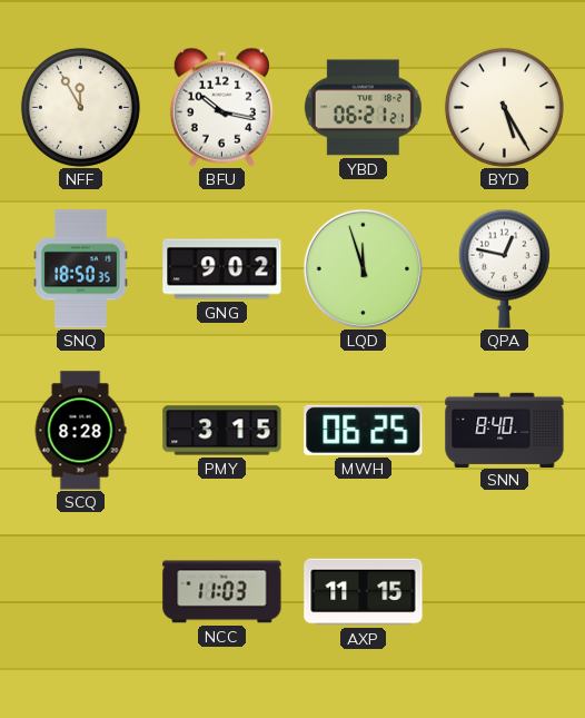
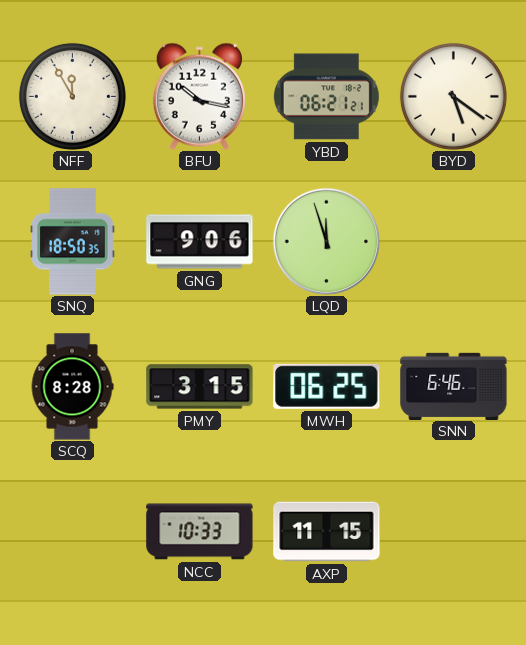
BYD: 5:25 -> 5:21
GNG: 9:02 -> 9:06
QPA: 12:47 -> none
SNN: 8:40 -> 6:46
NCC: 11:03 -> 10:33
